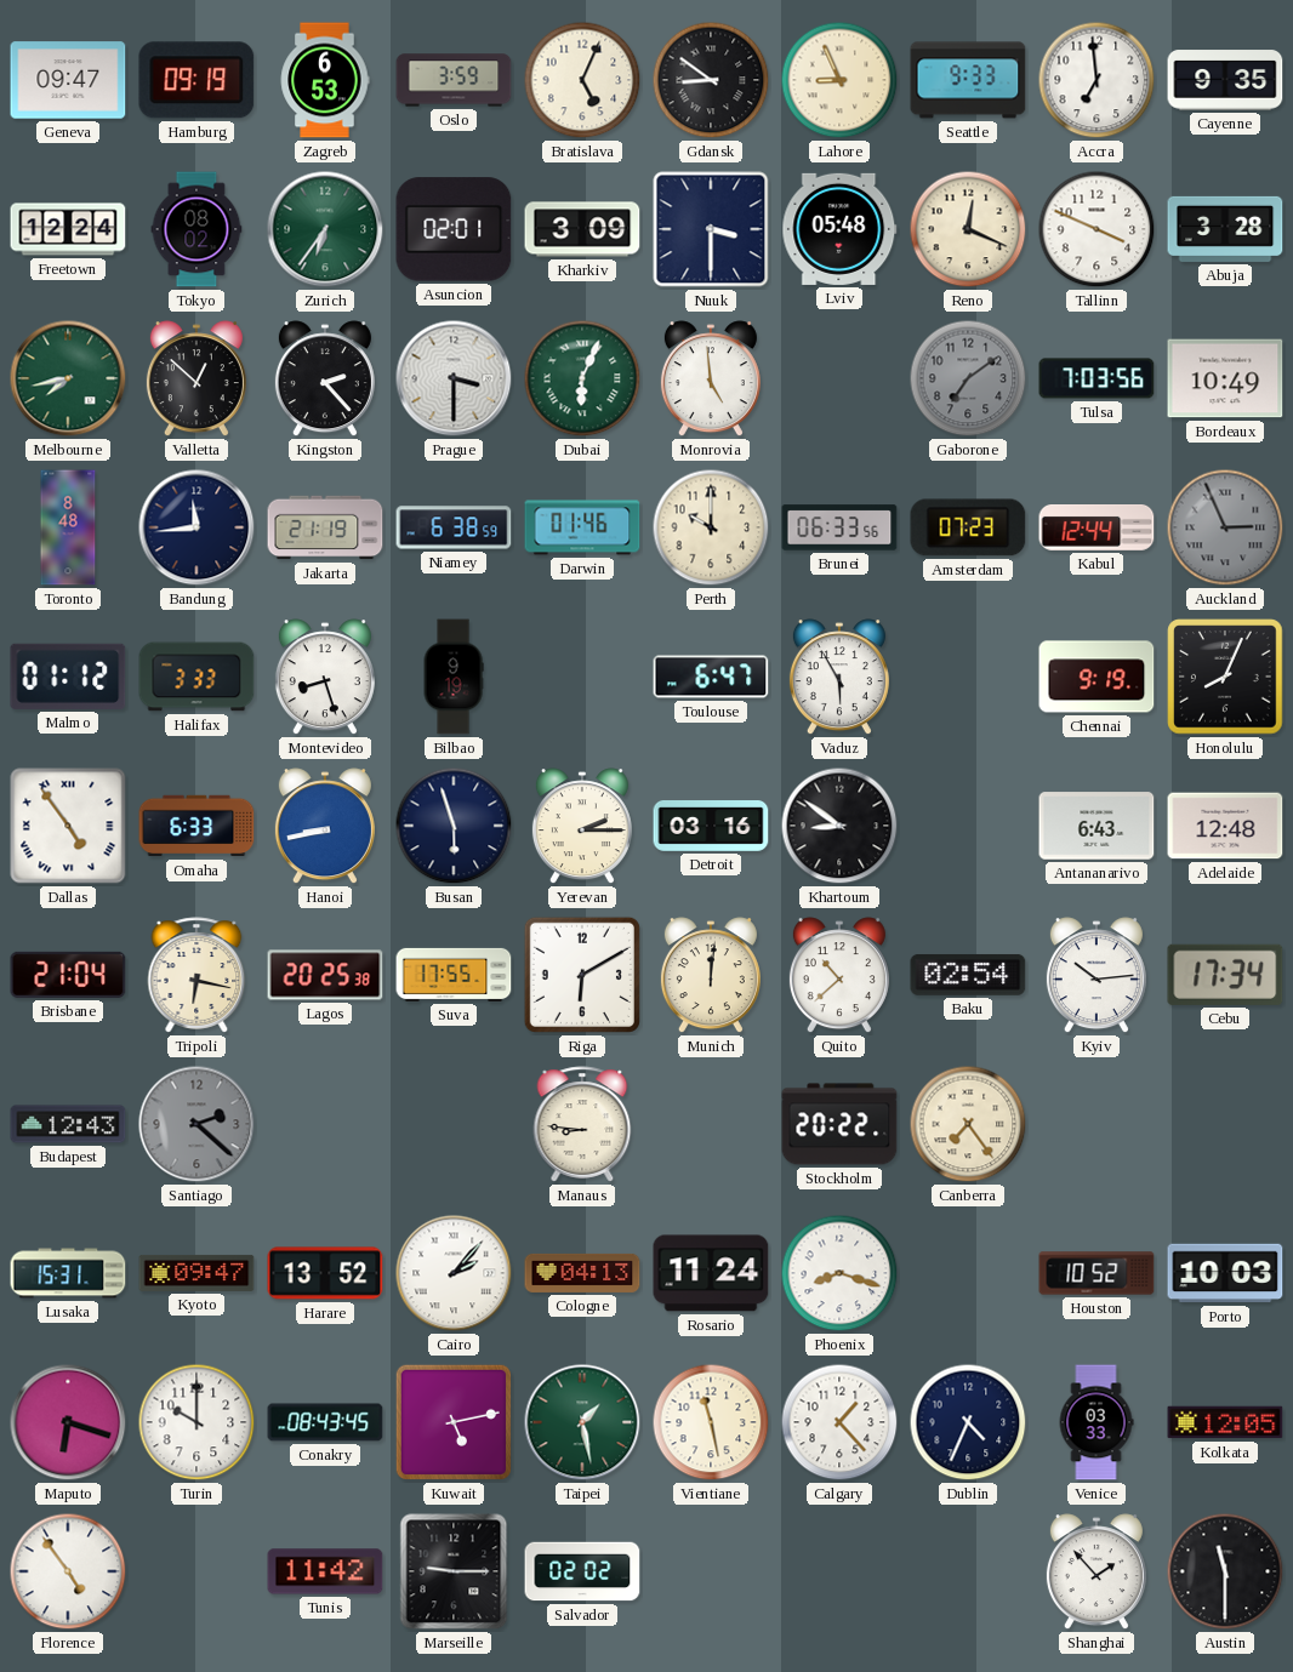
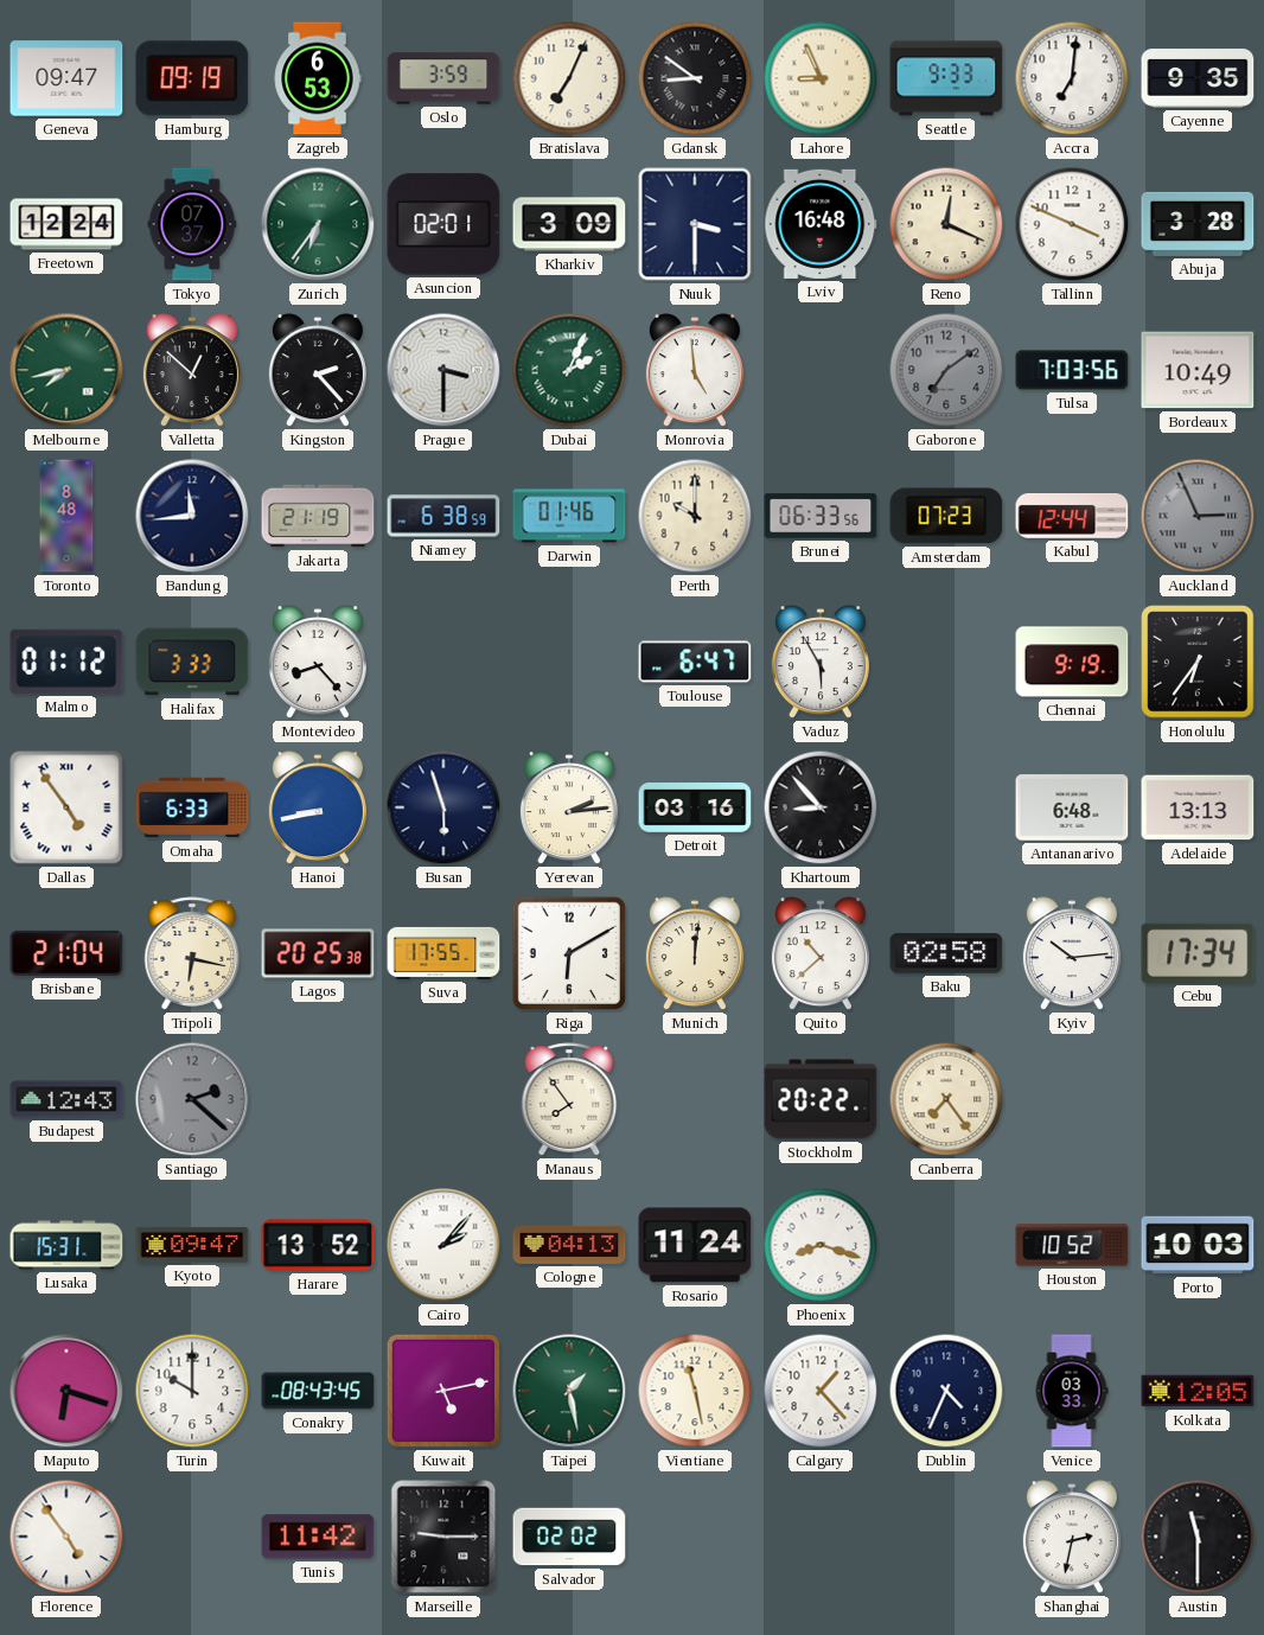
Bratislava: 5:04 -> 7:04
Accra: 6:59 -> 7:01
Tokyo: 08:02 -> 07:37
Lviv: 05:48 -> 16:48
Dubai: 6:04 -> 2:04
Montevideo: 8:27 -> 8:23
Bilbao: 9:19 -> none
Honolulu: 8:04 -> 6:36
Yerevan: 2:15 -> 2:14
Khartoum: 8:51 -> 8:53
Antananarivo: 6:43 -> 6:48
Adelaide: 12:48 -> 13:13
Baku: 02:54 -> 02:58
Manaus: 8:46 -> 7:54
Shanghai: 1:53 -> 2:32
